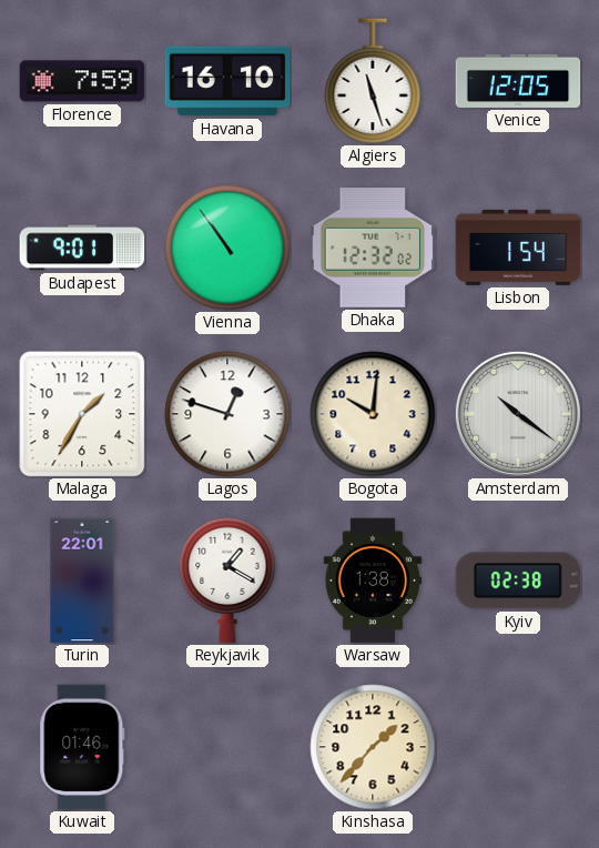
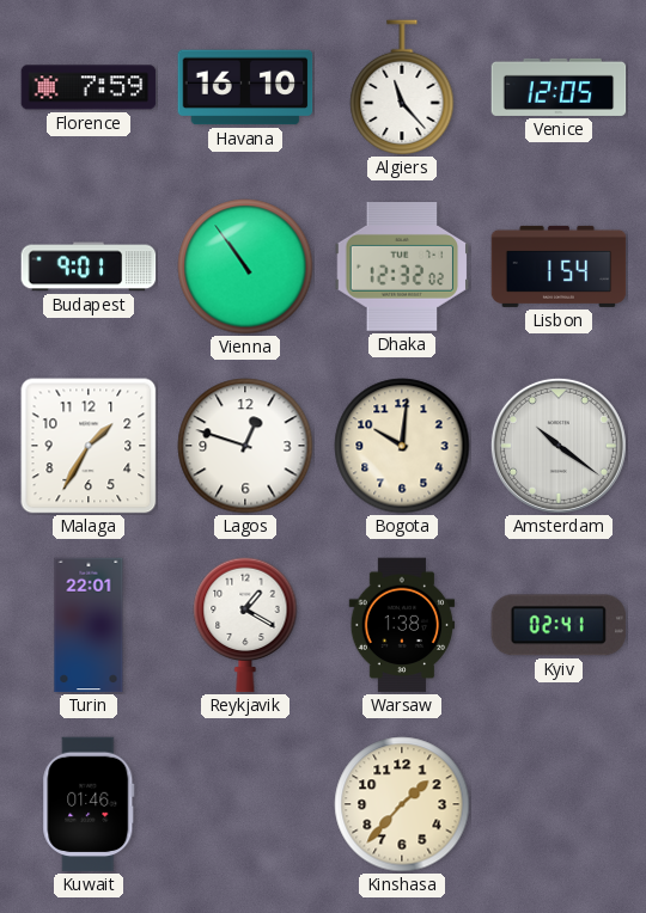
Algiers: 11:27 -> 11:23
Kyiv: 02:38 -> 02:41
